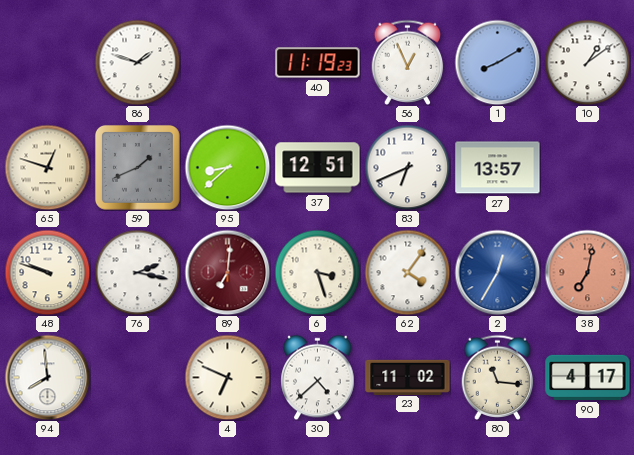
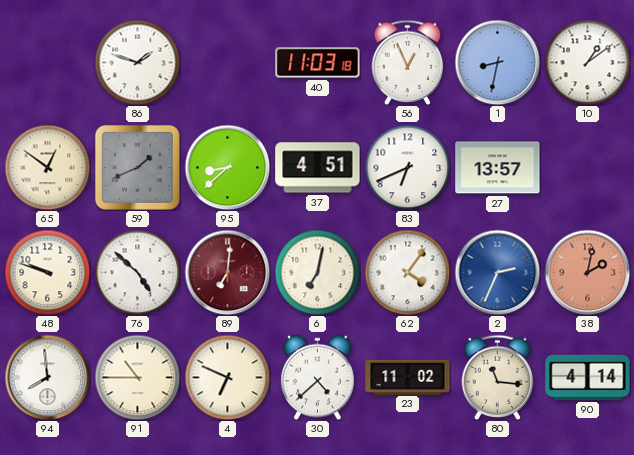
40: 11:19 -> 11:03
1: 8:10 -> 8:32
65: 12:48 -> 12:51
37: 12:51 -> 4:51
76: 2:17 -> 4:52
6: 3:27 -> 7:02
2: 12:35 -> 2:34
38: 7:02 -> 2:02
91: none -> 10:45
90: 4:17 -> 4:14
